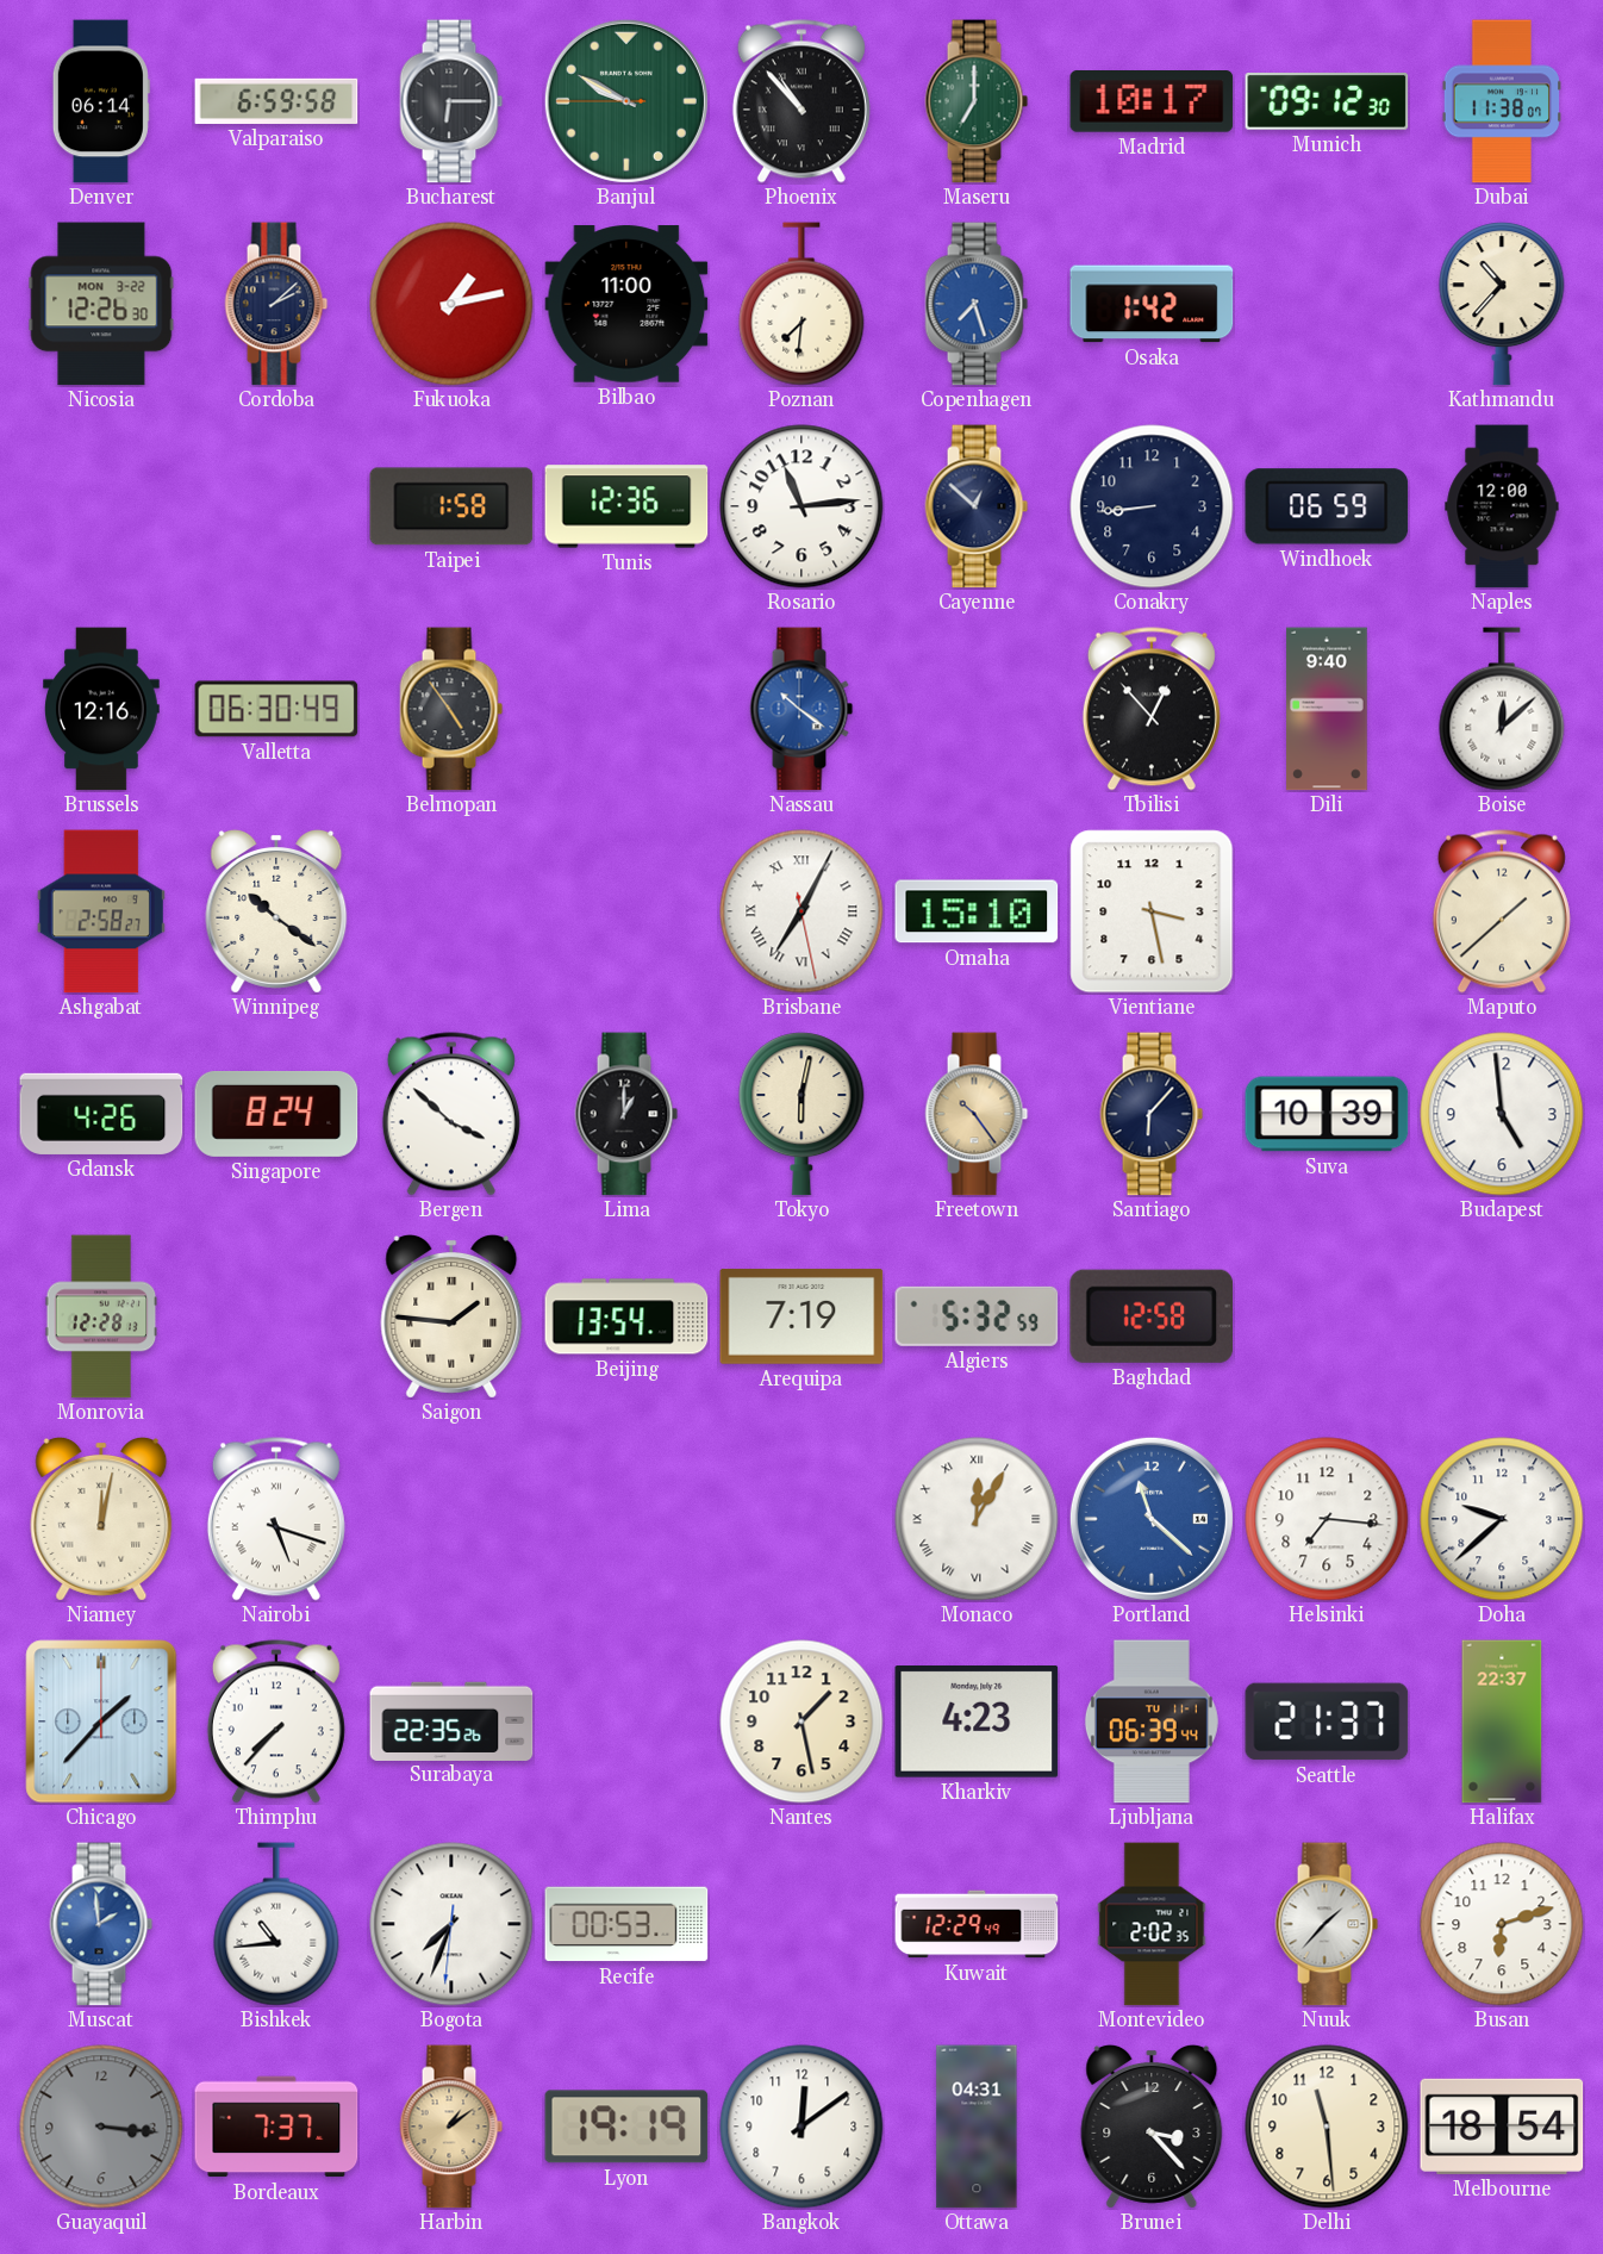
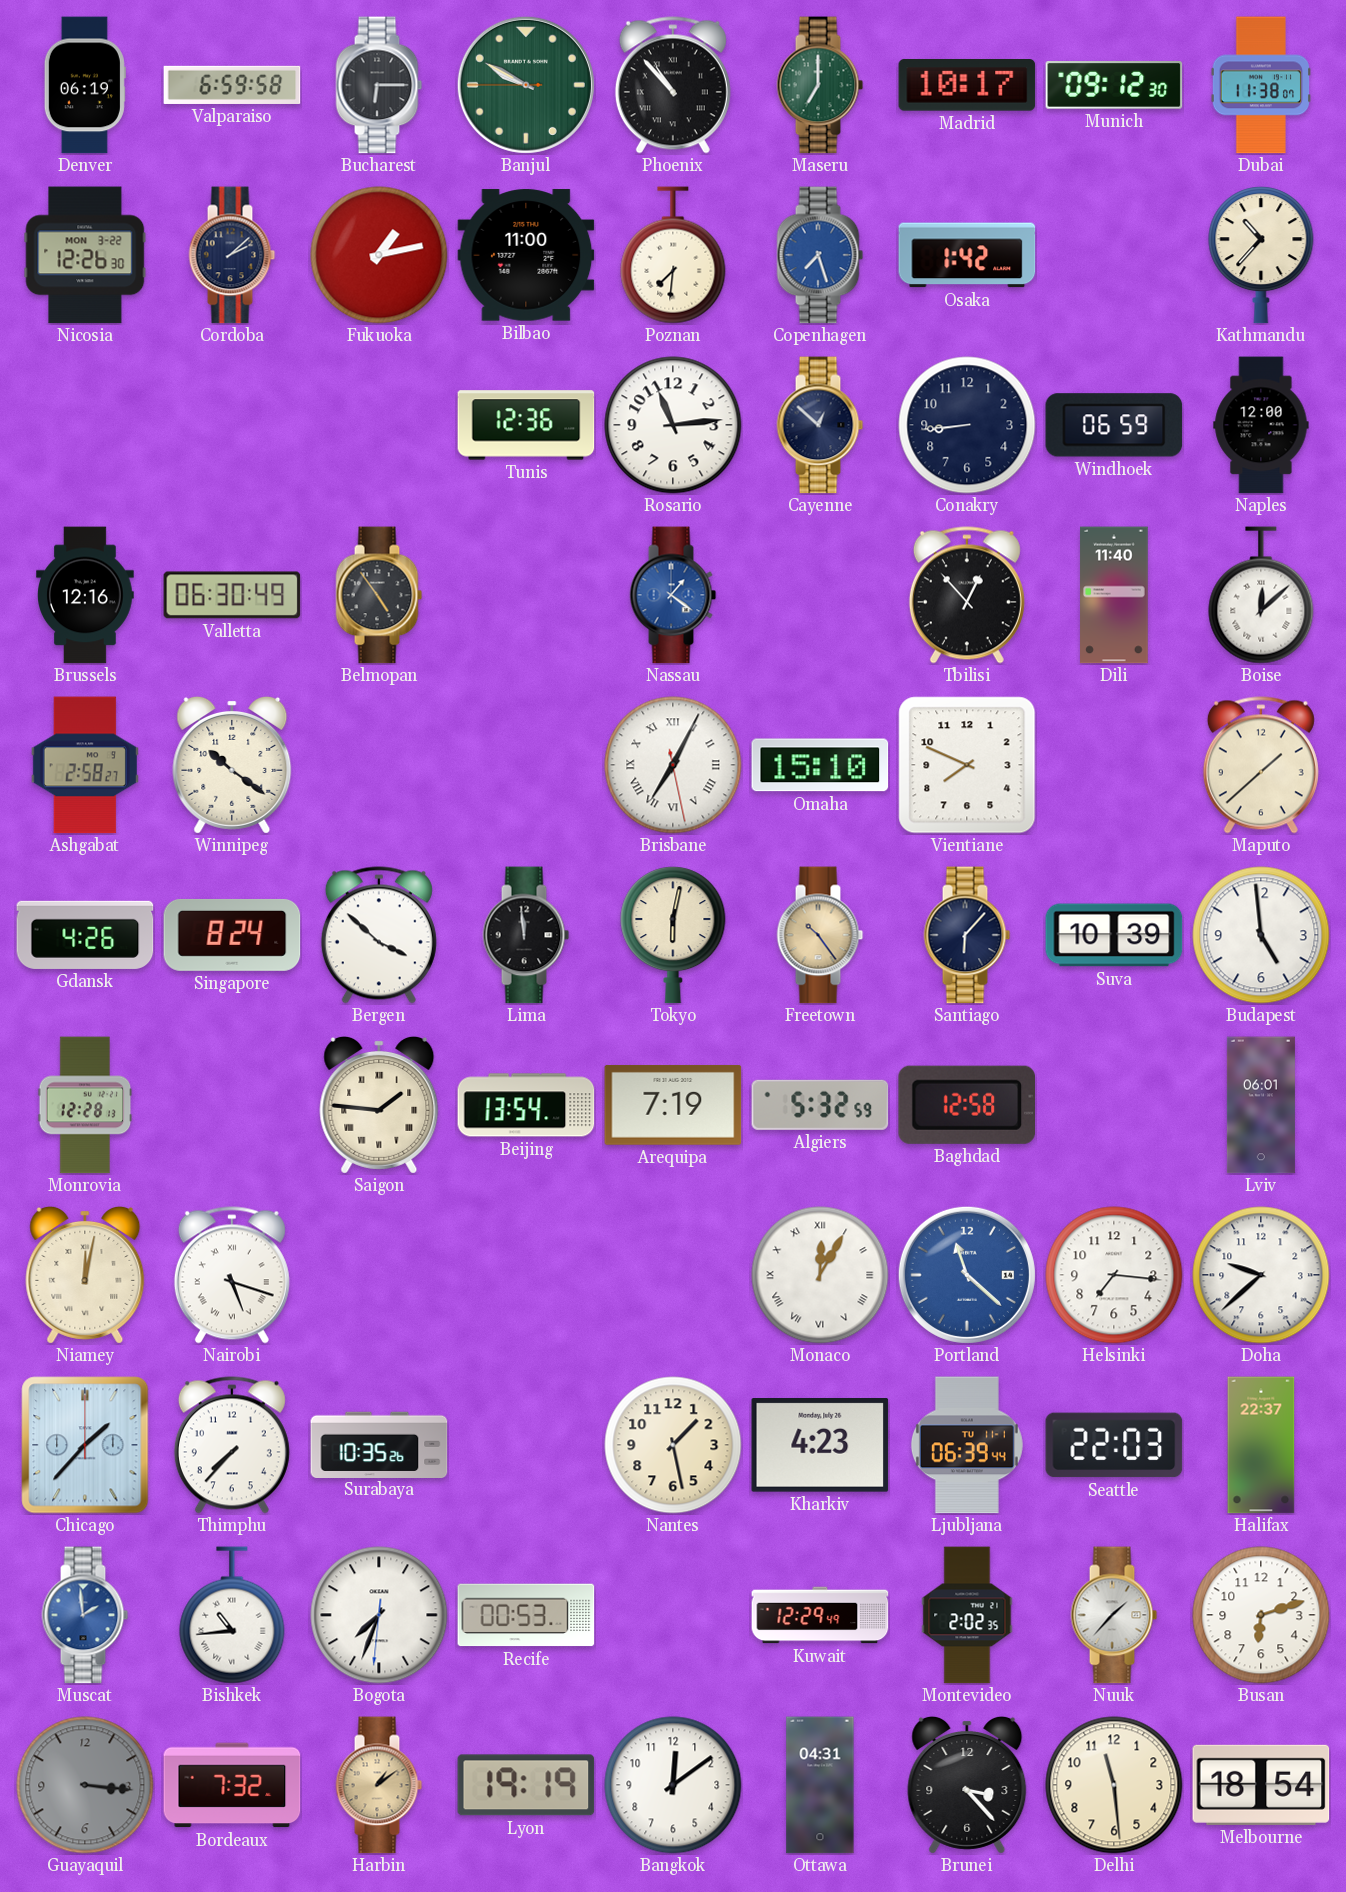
Denver: 06:14 -> 06:19
Taipei: 1:58 -> none
Nassau: 10:21 -> 1:21
Dili: 9:40 -> 11:40
Vientiane: 3:28 -> 7:49
Lima: 1:00 -> 11:59
Lviv: none -> 06:01
Surabaya: 22:35 -> 10:35
Seattle: 21:37 -> 22:03
Bordeaux: 7:37 -> 7:32
